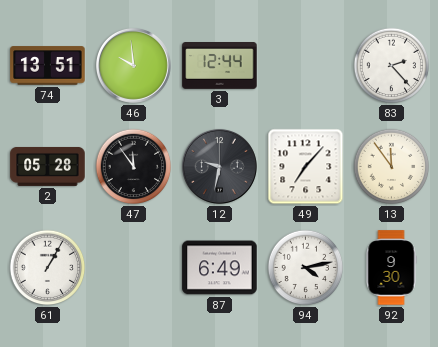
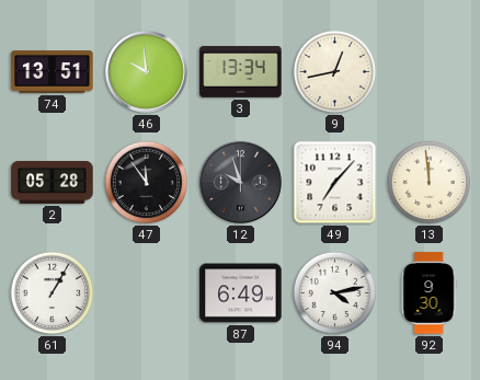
3: 12:44 -> 13:34
9: none -> 12:43
83: 2:23 -> none
12: 9:32 -> 9:57
13: 11:54 -> 11:59
